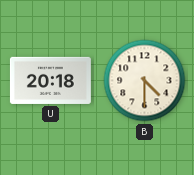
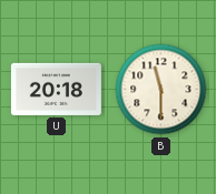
B: 4:30 -> 11:30
